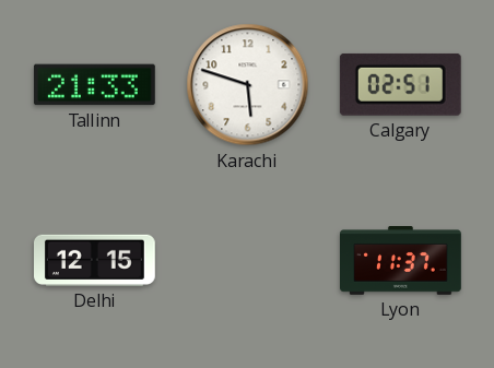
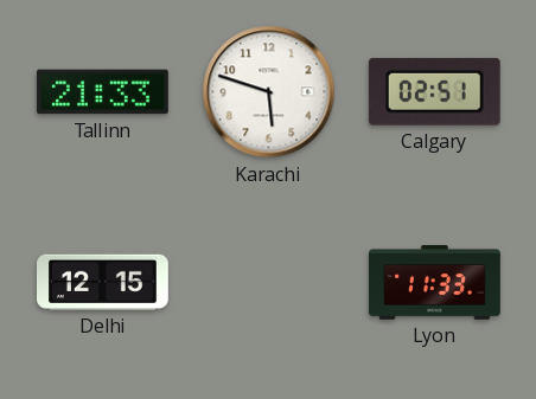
Lyon: 11:37 -> 11:33
